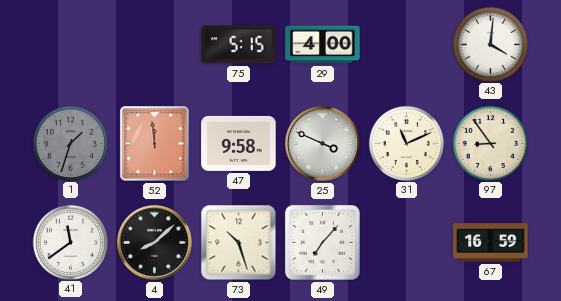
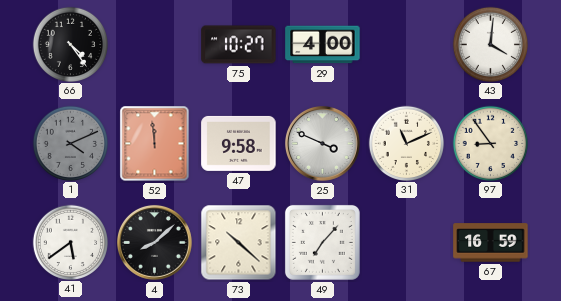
66: none -> 4:24
75: 5:15 -> 10:27
1: 1:33 -> 4:11
41: 11:39 -> 5:39
73: 10:27 -> 10:22
